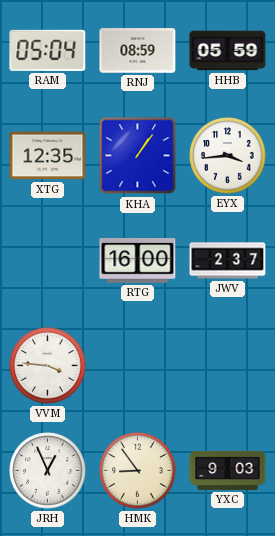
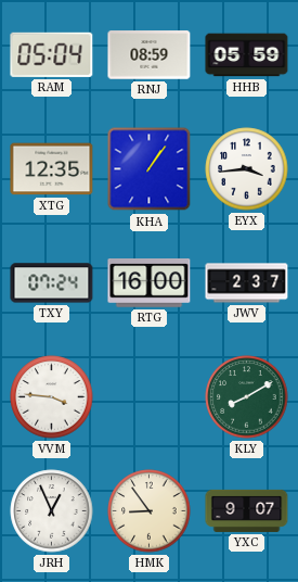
TXY: none -> 07:24
KLY: none -> 8:10
YXC: 9:03 -> 9:07
